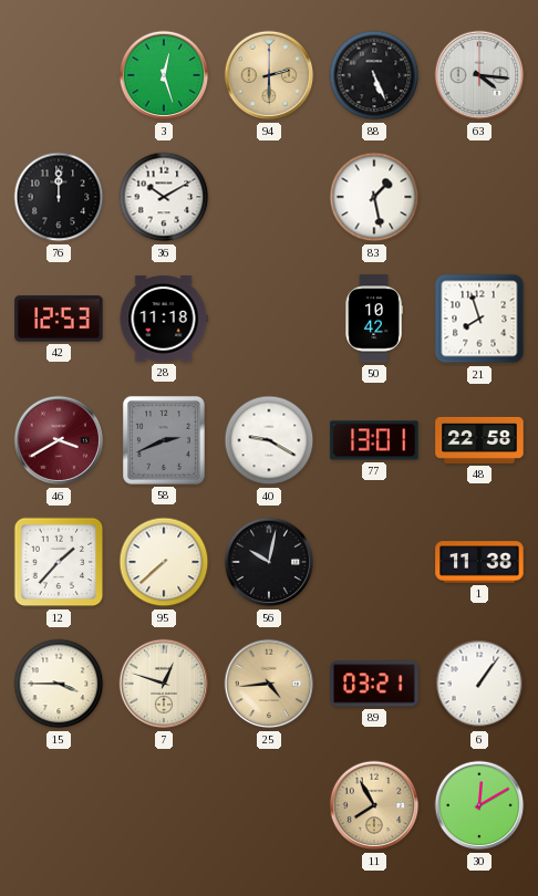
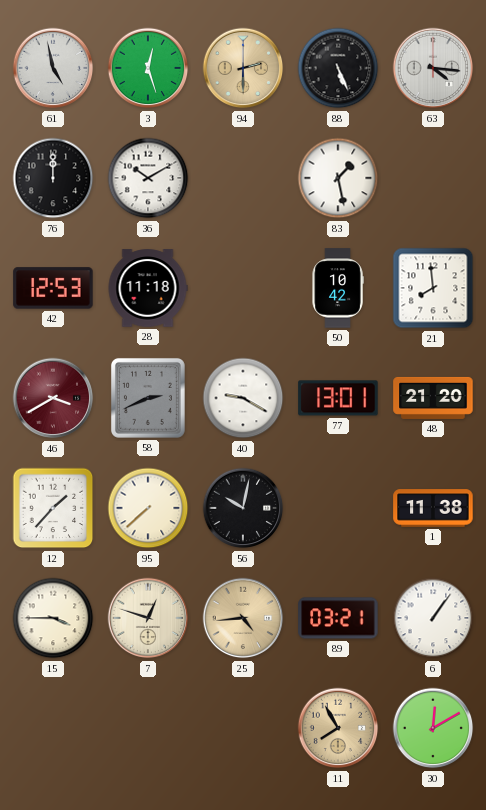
61: none -> 4:58
21: 7:57 -> 7:59
48: 22:58 -> 21:20
